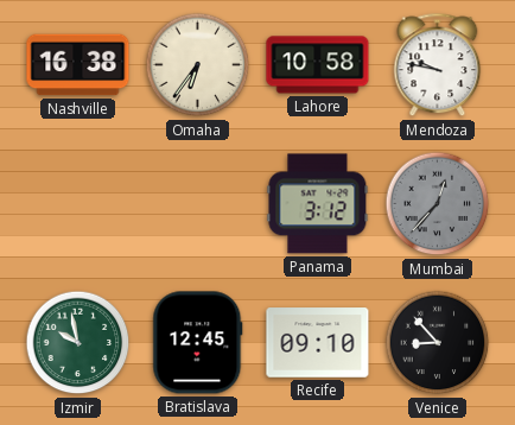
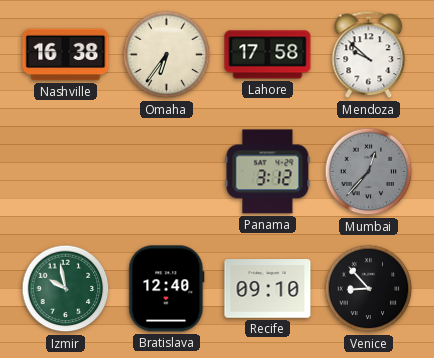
Lahore: 10:58 -> 17:58
Mendoza: 9:47 -> 9:52
Bratislava: 12:45 -> 12:40
